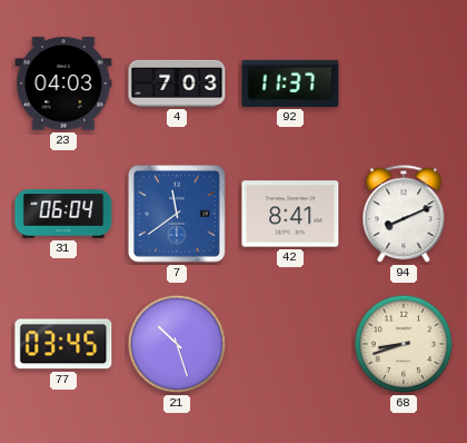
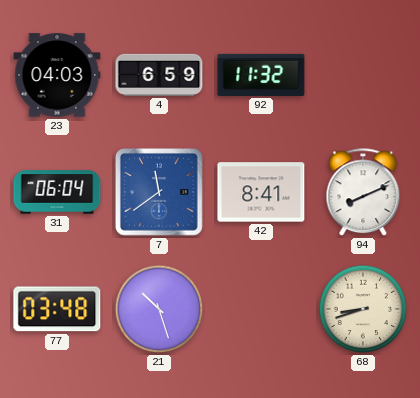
4: 7:03 -> 6:59
92: 11:37 -> 11:32
77: 03:45 -> 03:48
